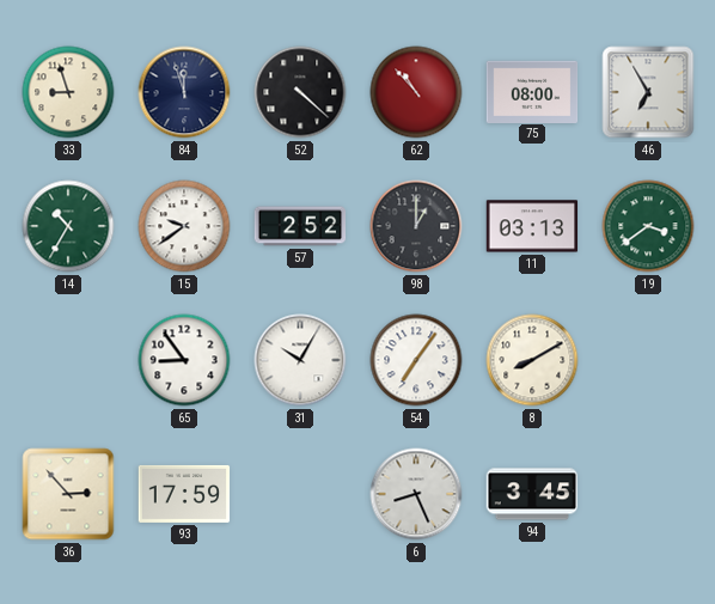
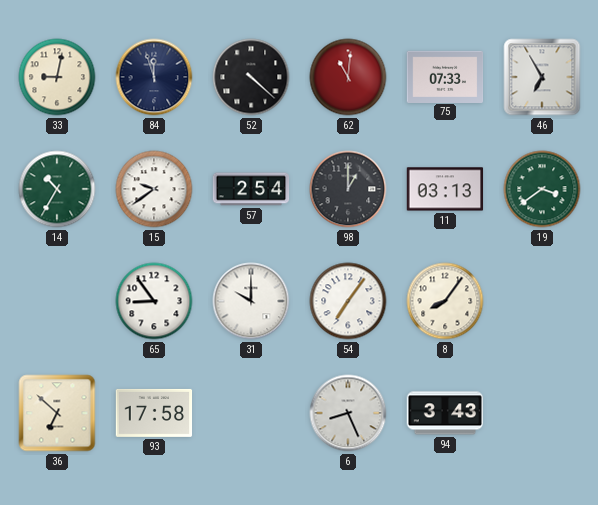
33: 8:57 -> 9:02
62: 10:53 -> 11:01
75: 08:00 -> 07:33
57: 2:52 -> 2:54
31: 10:05 -> 10:00
8: 8:10 -> 8:06
36: 2:53 -> 6:52
93: 17:59 -> 17:58
94: 3:45 -> 3:43
